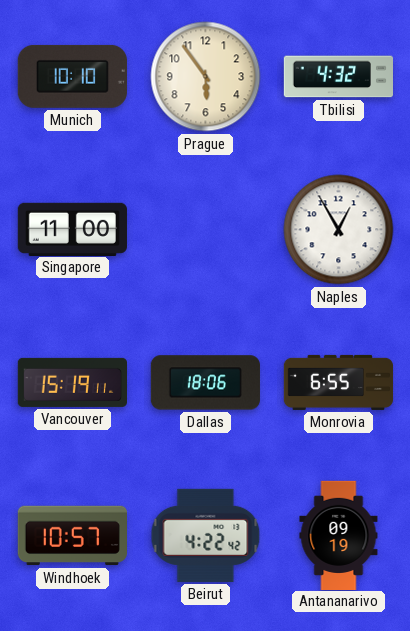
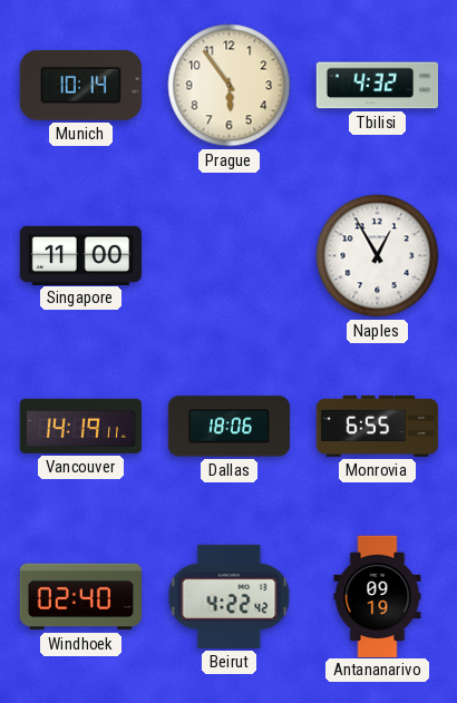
Munich: 10:10 -> 10:14
Vancouver: 15:19 -> 14:19
Windhoek: 10:57 -> 02:40
